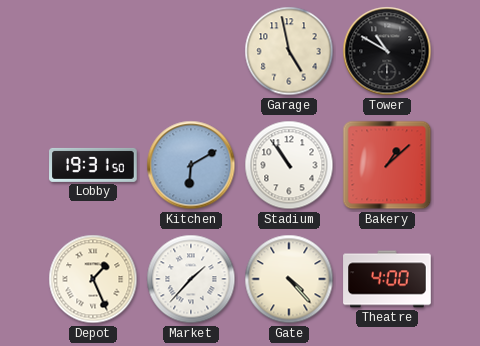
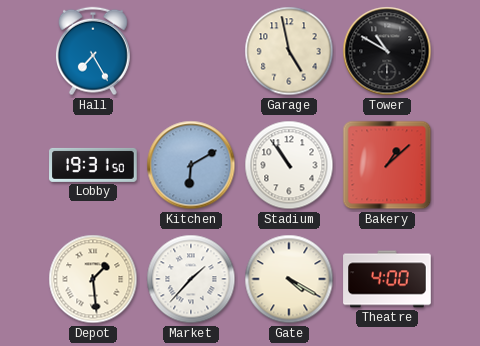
Hall: none -> 7:25
Depot: 1:26 -> 1:29
Gate: 4:23 -> 4:20
